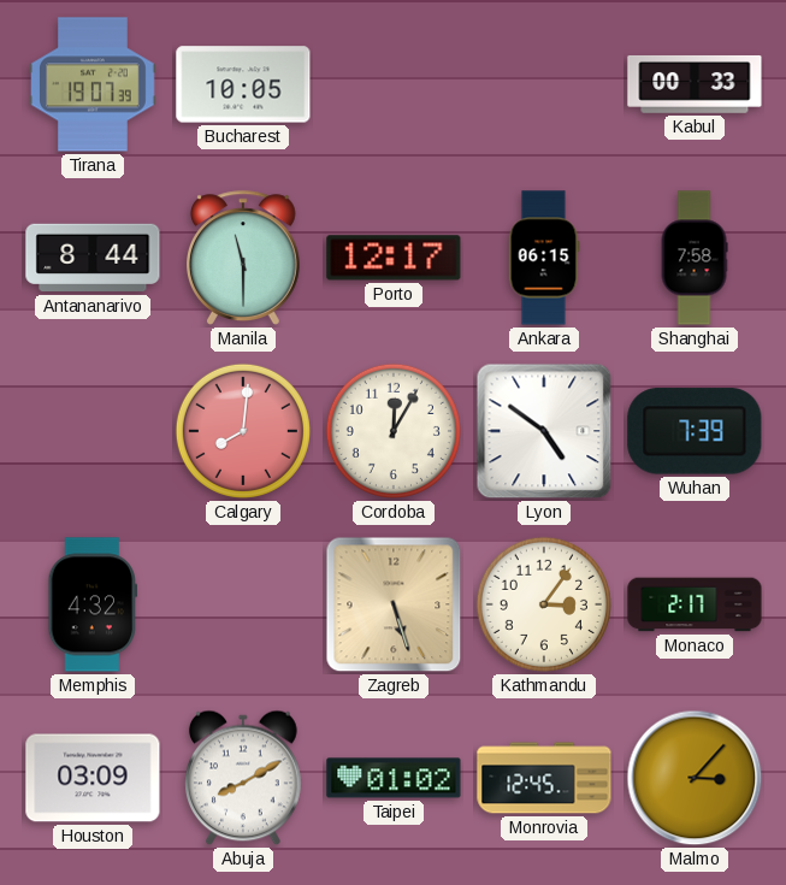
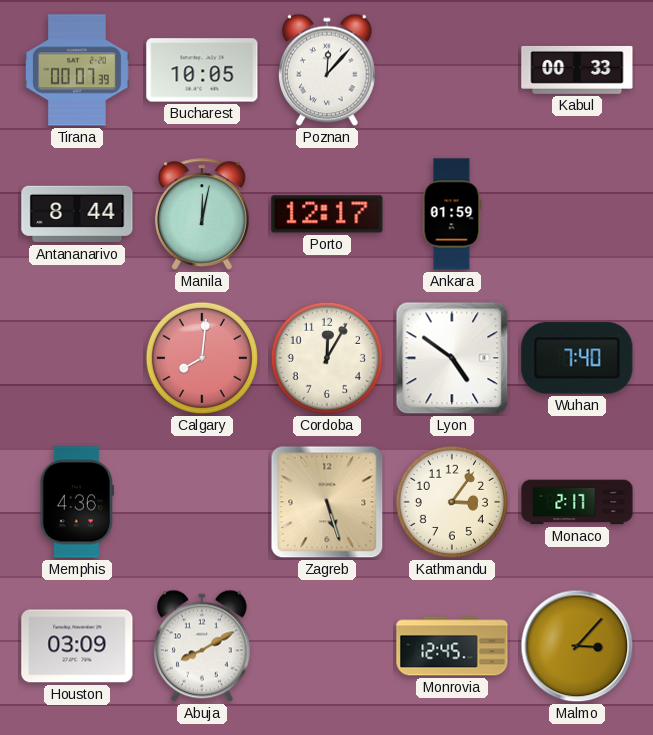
Tirana: 19:07 -> 00:07
Poznan: none -> 12:07
Manila: 11:30 -> 12:02
Ankara: 06:15 -> 01:59
Shanghai: 7:58 -> none
Wuhan: 7:39 -> 7:40
Memphis: 4:32 -> 4:36
Taipei: 01:02 -> none
